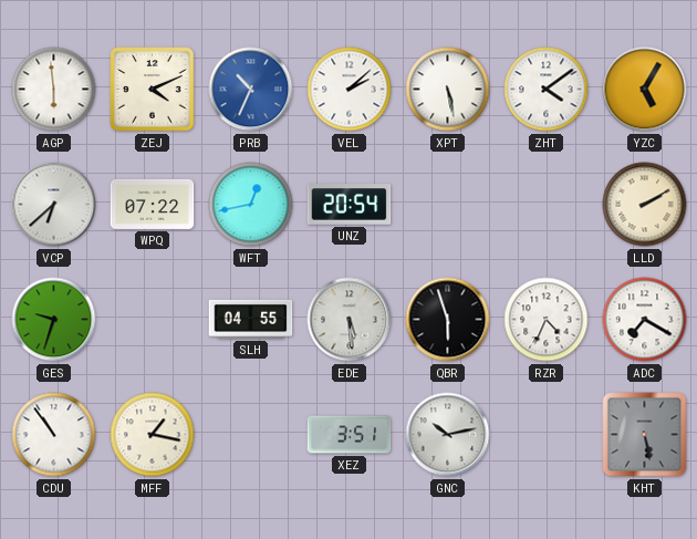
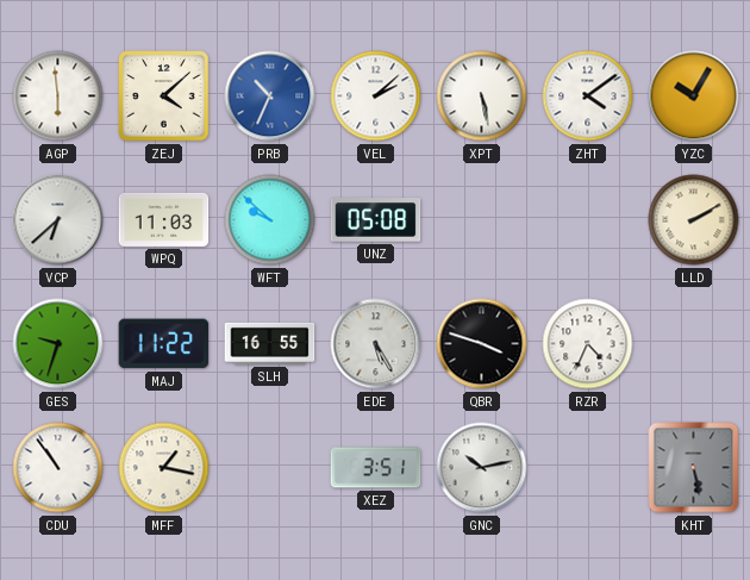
ZEJ: 4:11 -> 4:08
YZC: 5:05 -> 10:05
WPQ: 07:22 -> 11:03
WFT: 12:43 -> 9:52
UNZ: 20:54 -> 05:08
MAJ: none -> 11:22
SLH: 04:55 -> 16:55
EDE: 5:29 -> 5:25
QBR: 5:57 -> 3:48
ADC: 7:20 -> none
